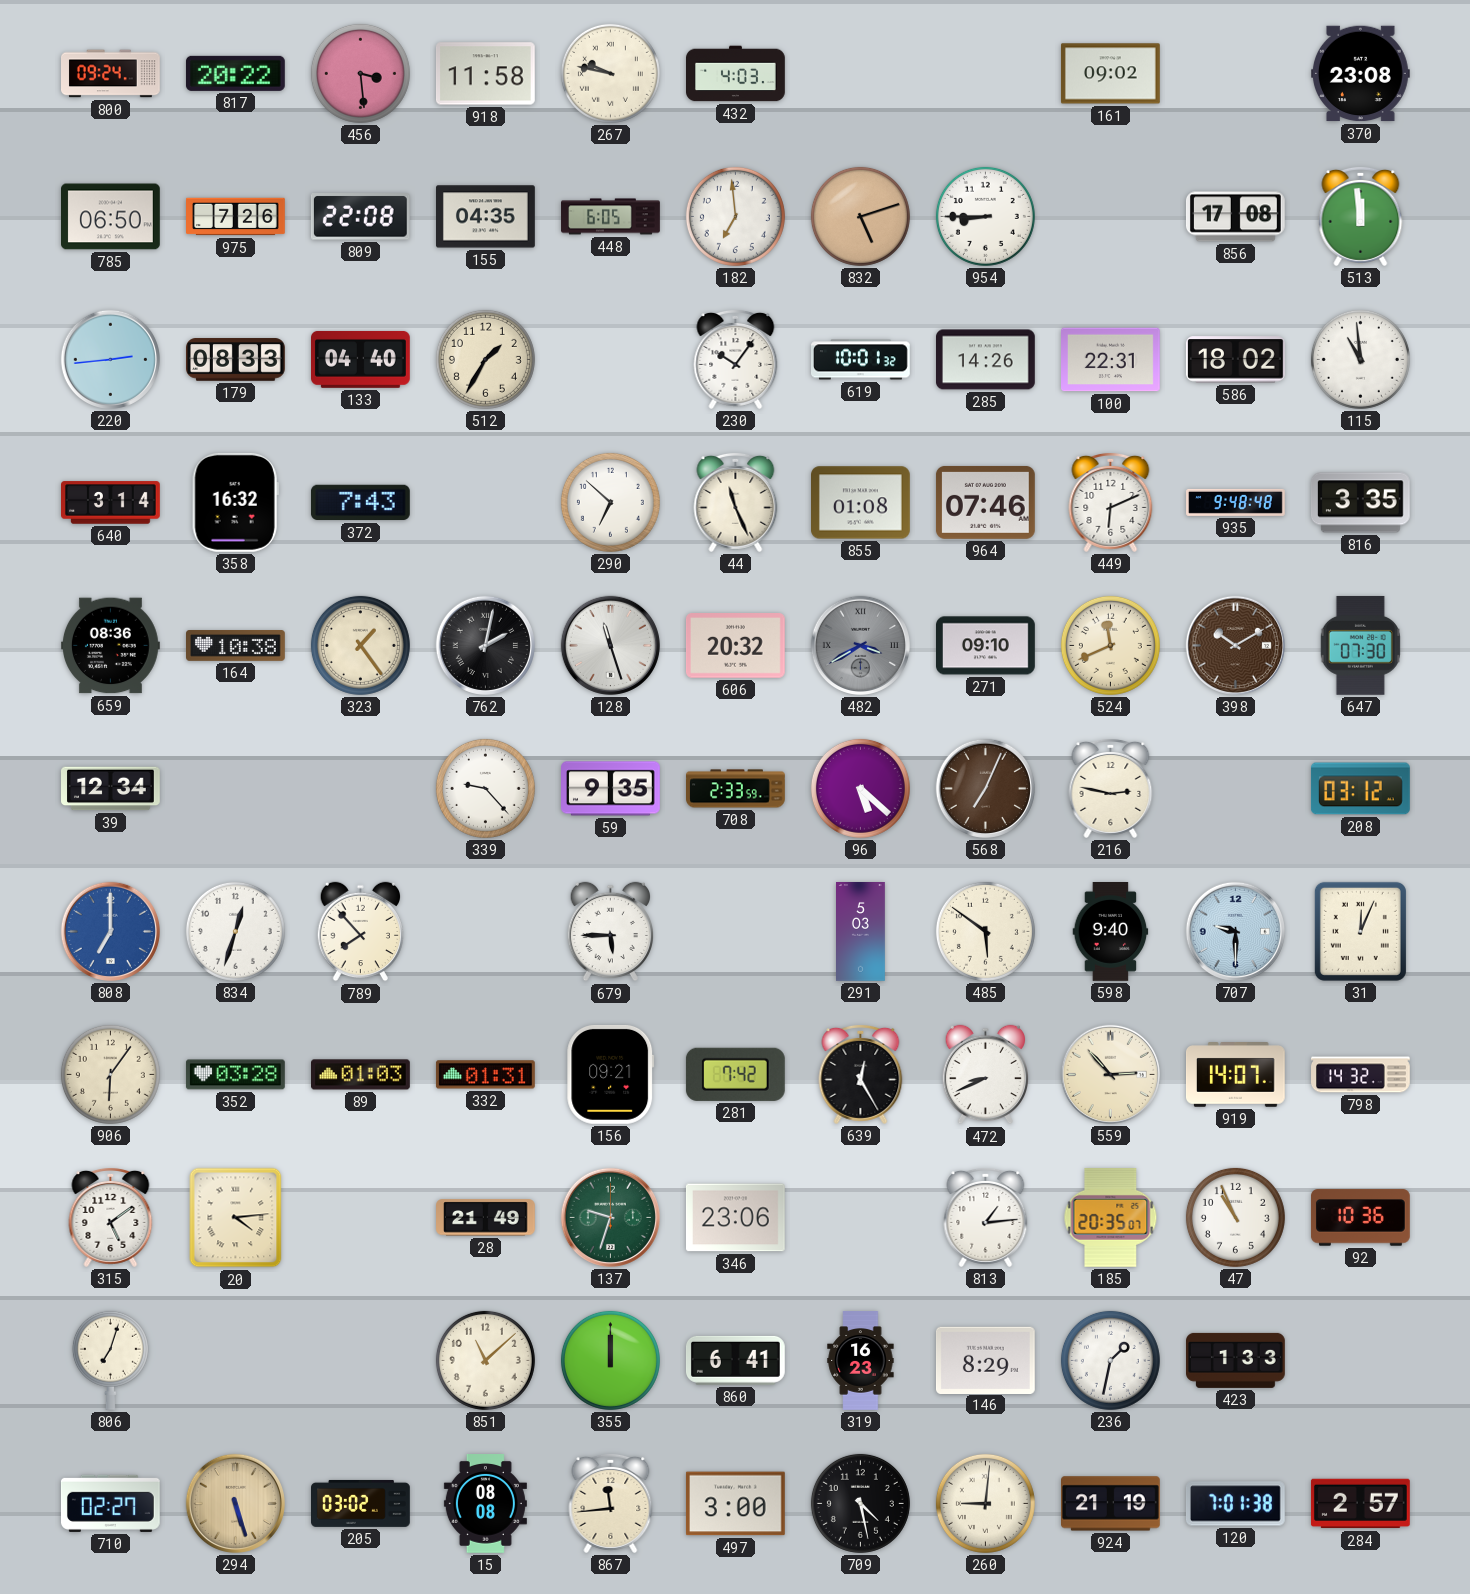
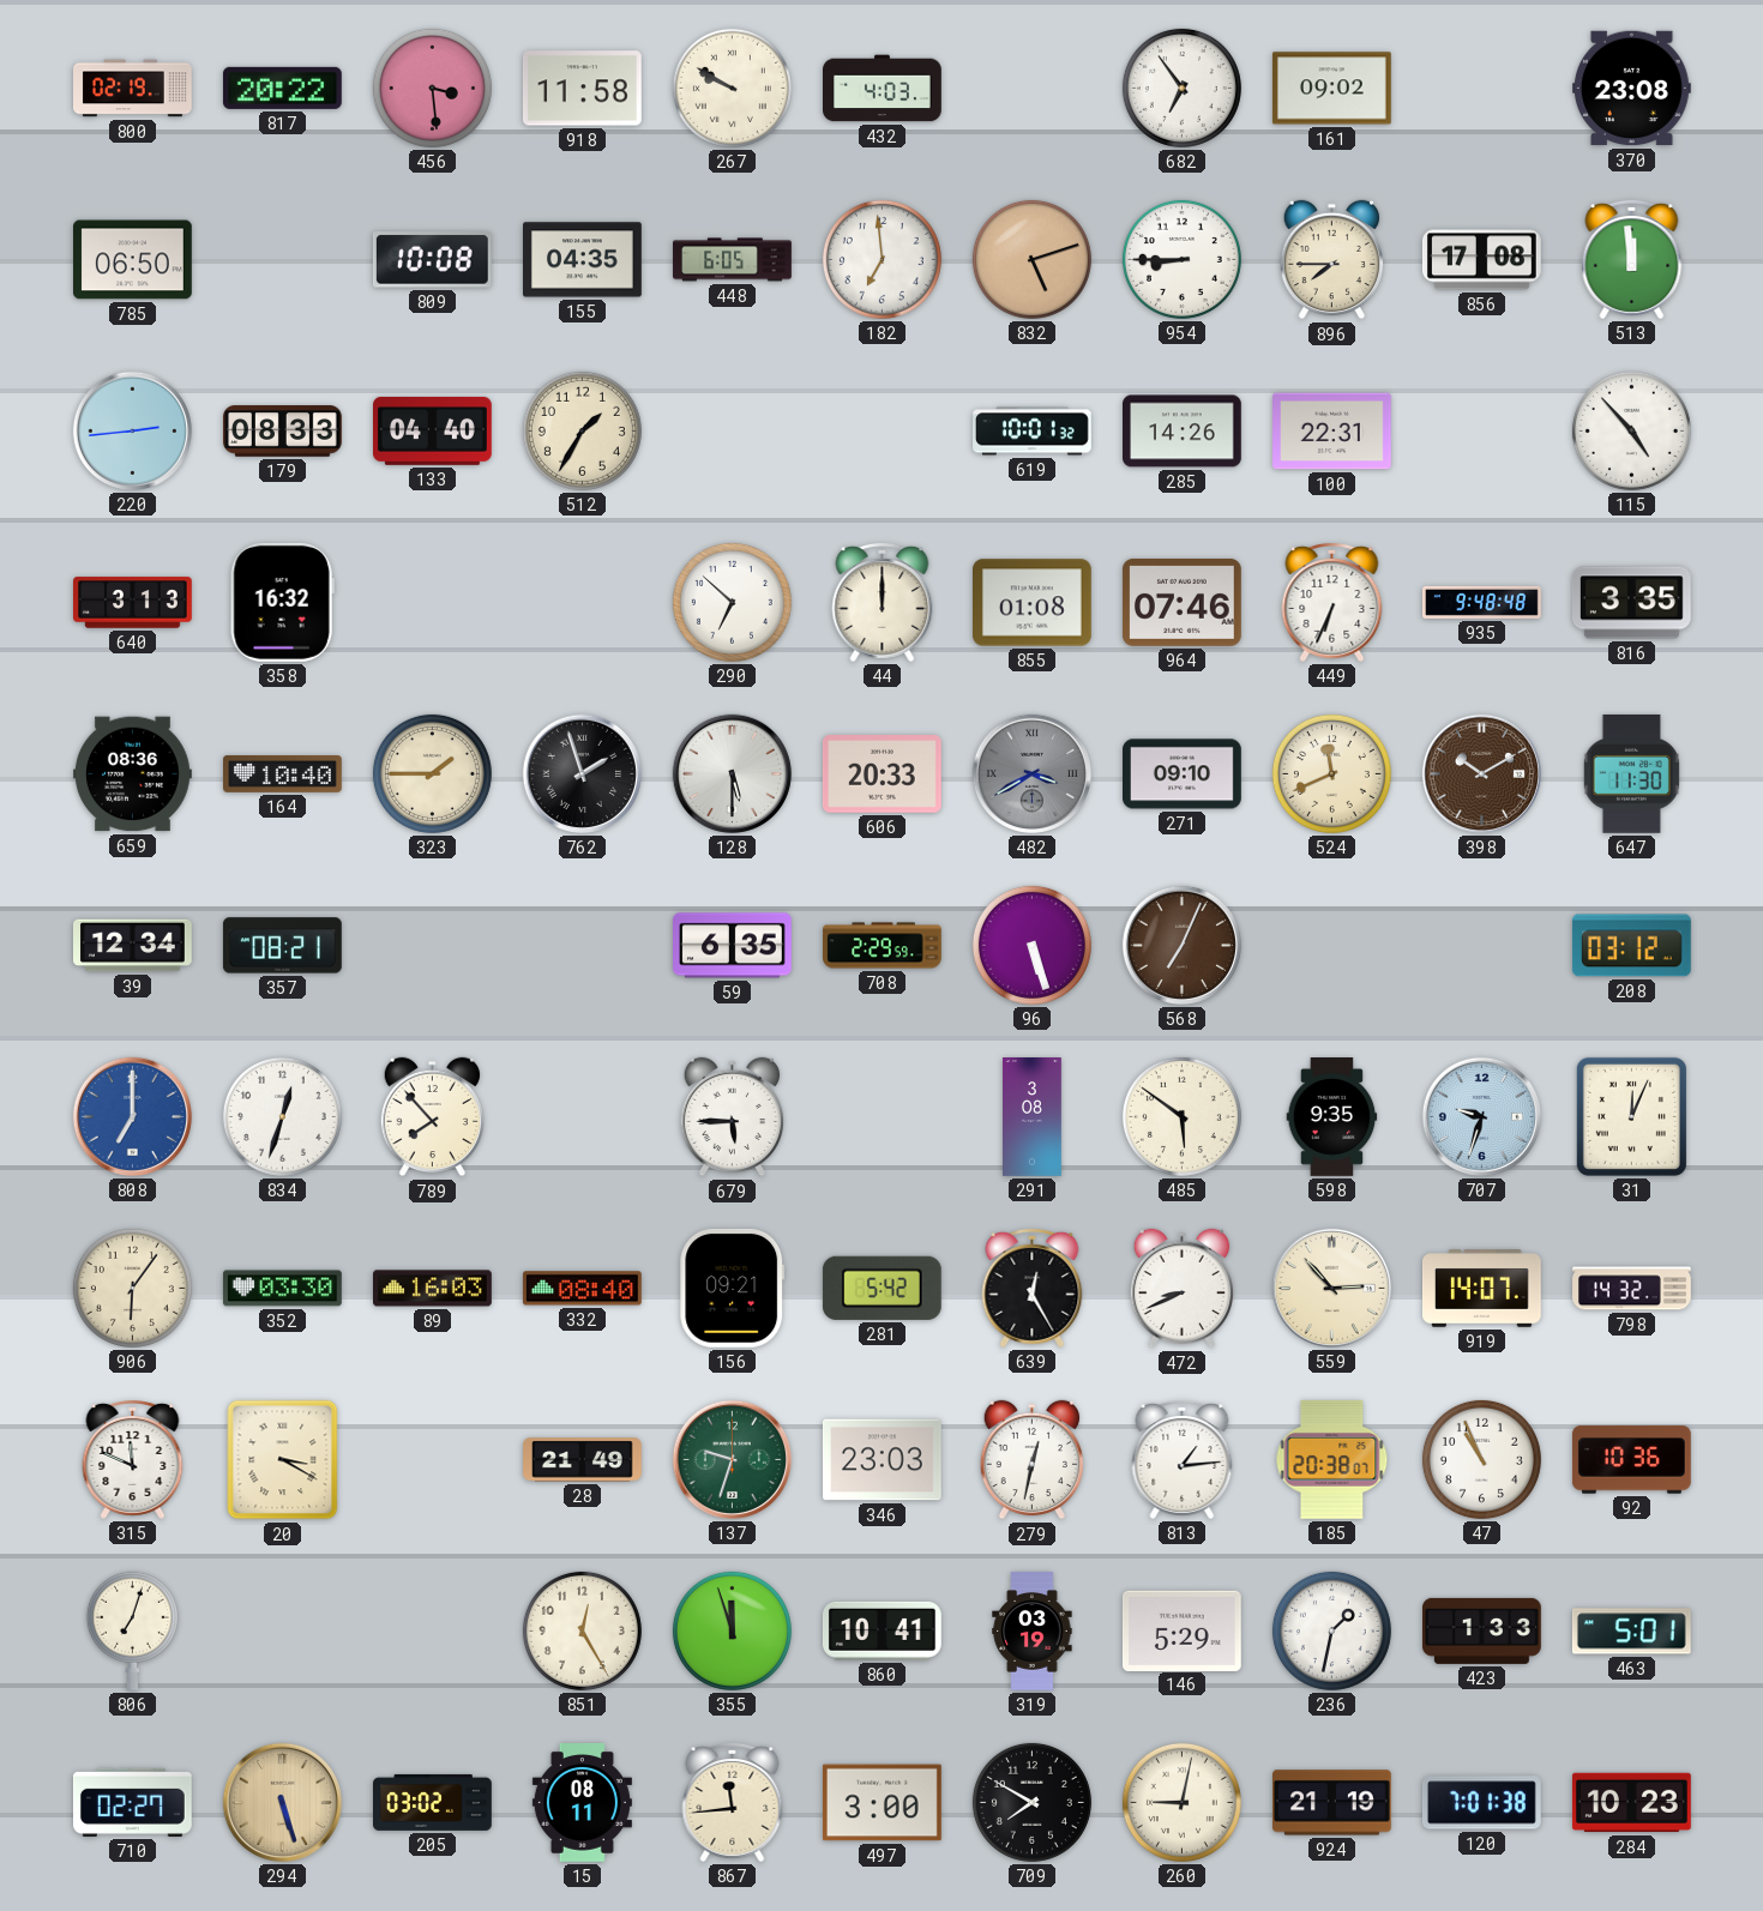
800: 09:24 -> 02:19
267: 9:47 -> 9:50
682: none -> 6:54
975: 7:26 -> none
809: 22:08 -> 10:08
896: none -> 7:45
230: 10:06 -> none
586: 18:02 -> none
115: 10:59 -> 4:53
640: 3:14 -> 3:13
372: 7:43 -> none
44: 11:26 -> 12:00
449: 6:11 -> 6:34
164: 10:38 -> 10:40
323: 1:24 -> 1:45
762: 2:02 -> 1:57
128: 11:27 -> 5:30
606: 20:32 -> 20:33
647: 07:30 -> 11:30
357: none -> 08:21
339: 9:23 -> none
59: 9:35 -> 6:35
708: 2:33 -> 2:29
96: 5:22 -> 5:27
216: 2:47 -> none
291: 5:03 -> 3:08
598: 9:40 -> 9:35
707: 9:30 -> 9:33
352: 03:28 -> 03:30
89: 01:03 -> 16:03
332: 01:31 -> 08:40
281: 7:42 -> 5:42
315: 5:09 -> 11:49
20: 4:14 -> 3:20
346: 23:06 -> 23:03
279: none -> 12:32
185: 20:35 -> 20:38
851: 11:08 -> 12:25
355: 12:00 -> 11:57
860: 6:41 -> 10:41
319: 16:23 -> 03:19
146: 8:29 -> 5:29
463: none -> 5:01
15: 08:08 -> 08:11
709: 4:28 -> 7:50
260: 9:01 -> 9:02
284: 2:57 -> 10:23
